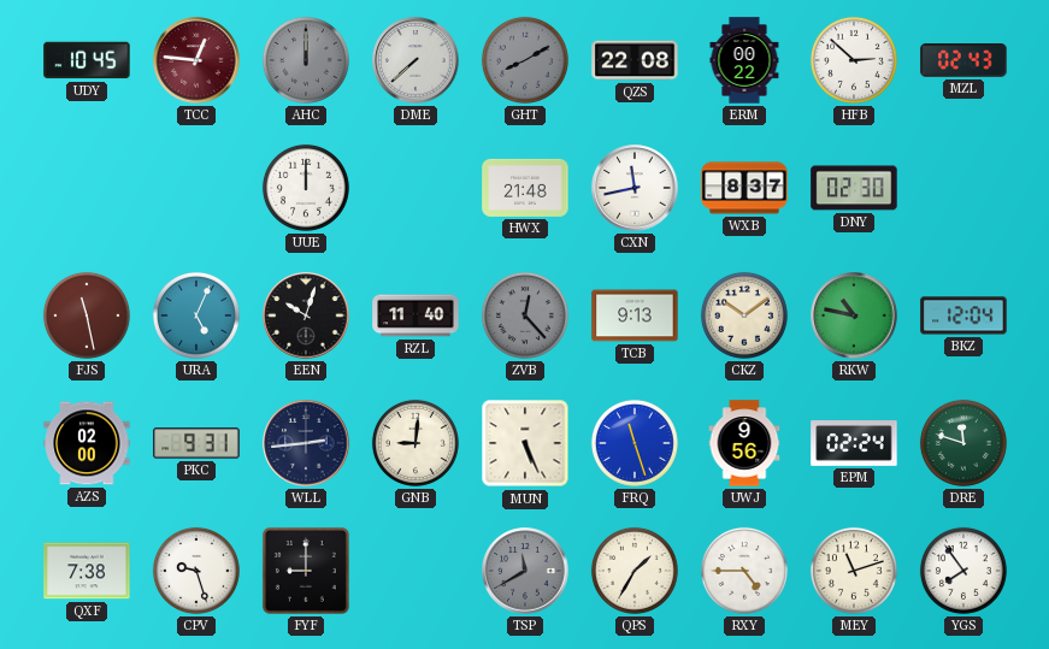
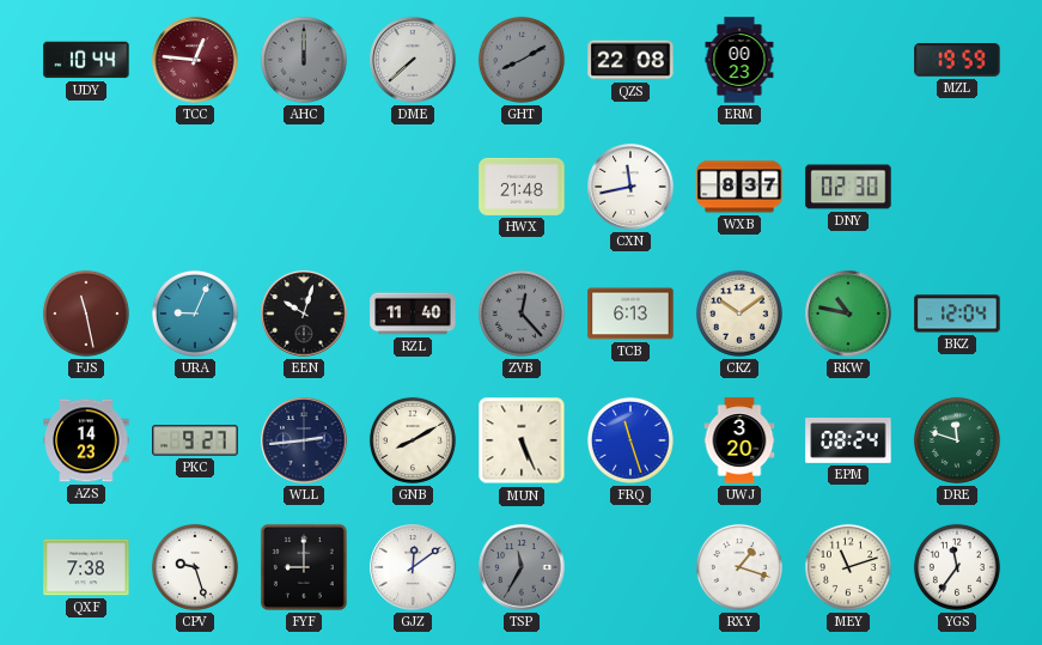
UDY: 10:45 -> 10:44
ERM: 00:22 -> 00:23
HFB: 2:52 -> none
MZL: 02:43 -> 19:59
UUE: 12:00 -> none
URA: 5:04 -> 9:04
TCB: 9:13 -> 6:13
AZS: 02:00 -> 14:23
PKC: 9:31 -> 9:27
GNB: 9:01 -> 8:10
UWJ: 9:56 -> 3:20
EPM: 02:24 -> 08:24
GJZ: none -> 12:09
TSP: 11:40 -> 11:35
QPS: 1:35 -> none
RXY: 4:45 -> 1:18
YGS: 7:54 -> 11:36
